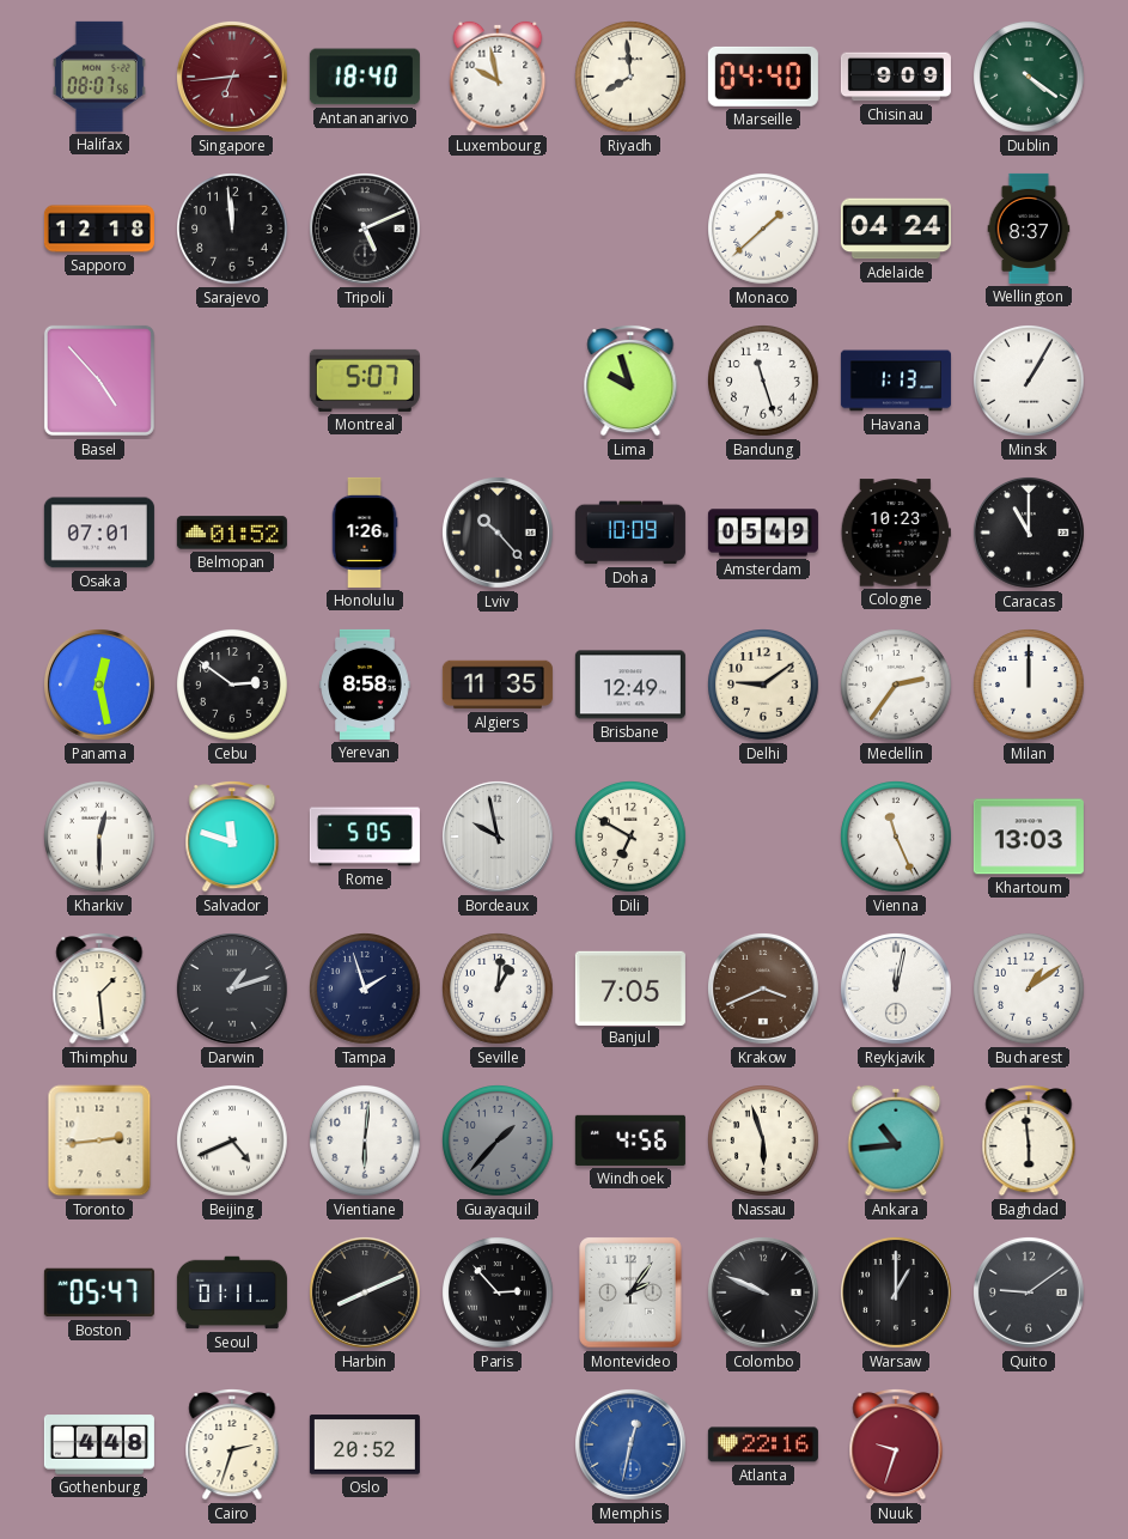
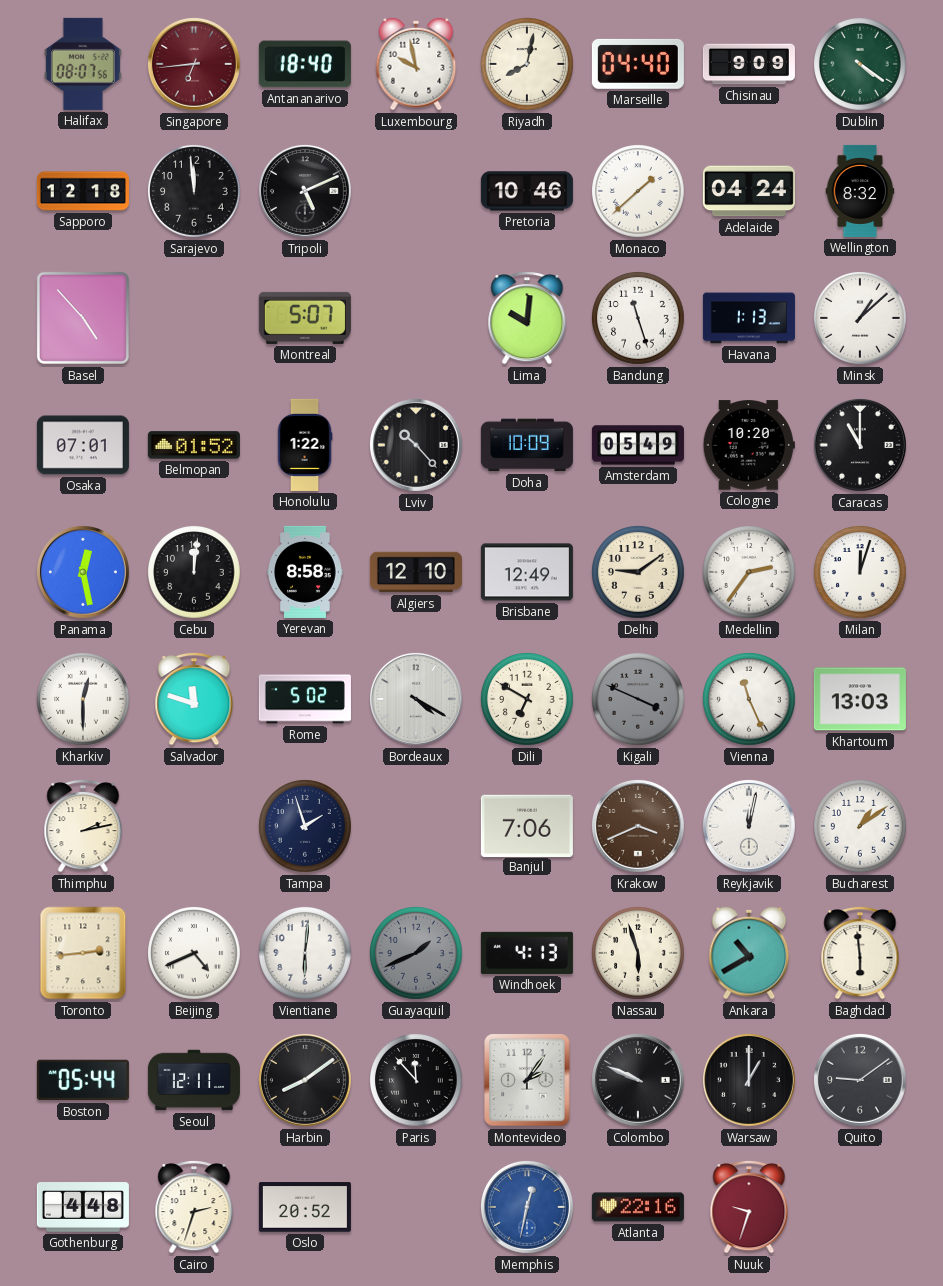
Riyadh: 7:59 -> 8:02
Pretoria: none -> 10:46
Wellington: 8:37 -> 8:32
Lima: 9:57 -> 10:01
Minsk: 1:05 -> 1:08
Honolulu: 1:26 -> 1:22
Cologne: 10:23 -> 10:20
Cebu: 2:51 -> 12:01
Algiers: 11:35 -> 12:10
Milan: 12:00 -> 12:03
Rome: 5:05 -> 5:02
Bordeaux: 9:58 -> 4:20
Kigali: none -> 3:49
Thimphu: 1:29 -> 2:13
Darwin: 1:12 -> none
Seville: 1:01 -> none
Banjul: 7:05 -> 7:06
Guayaquil: 1:37 -> 1:41
Windhoek: 4:56 -> 4:13
Ankara: 10:44 -> 10:40
Boston: 05:47 -> 05:44
Seoul: 01:11 -> 12:11
Harbin: 8:11 -> 8:09
Paris: 2:53 -> 11:53
